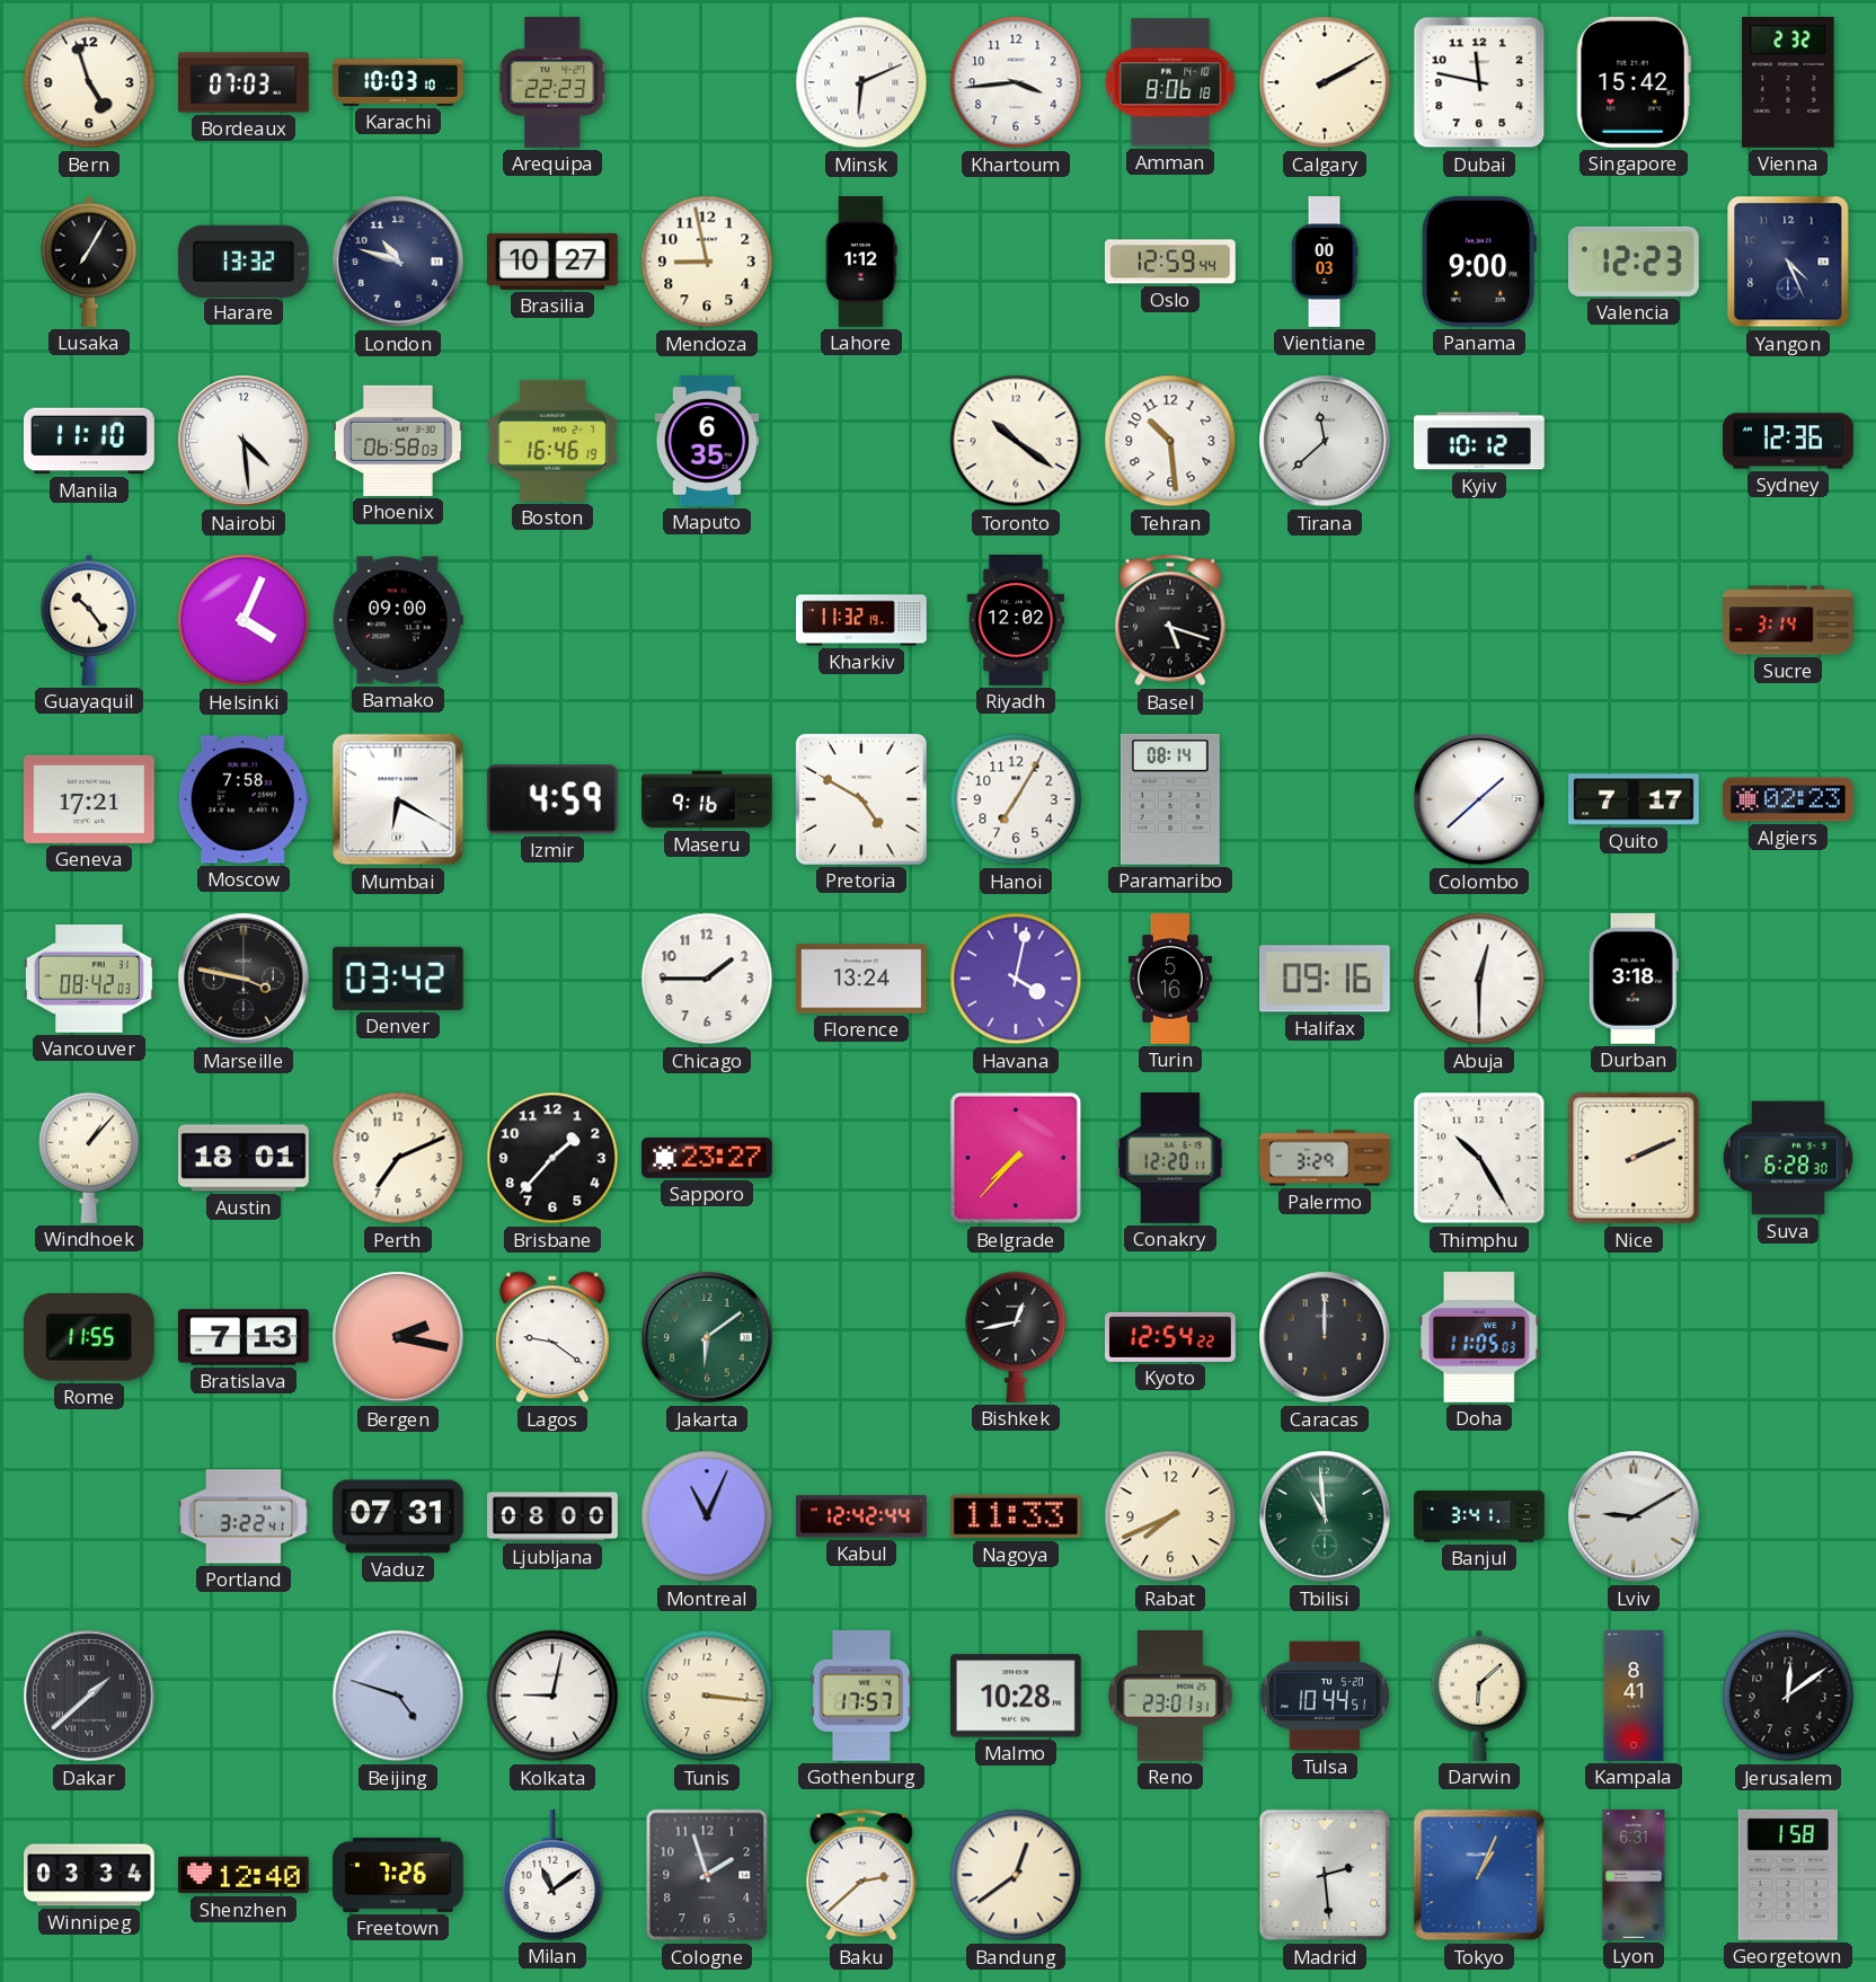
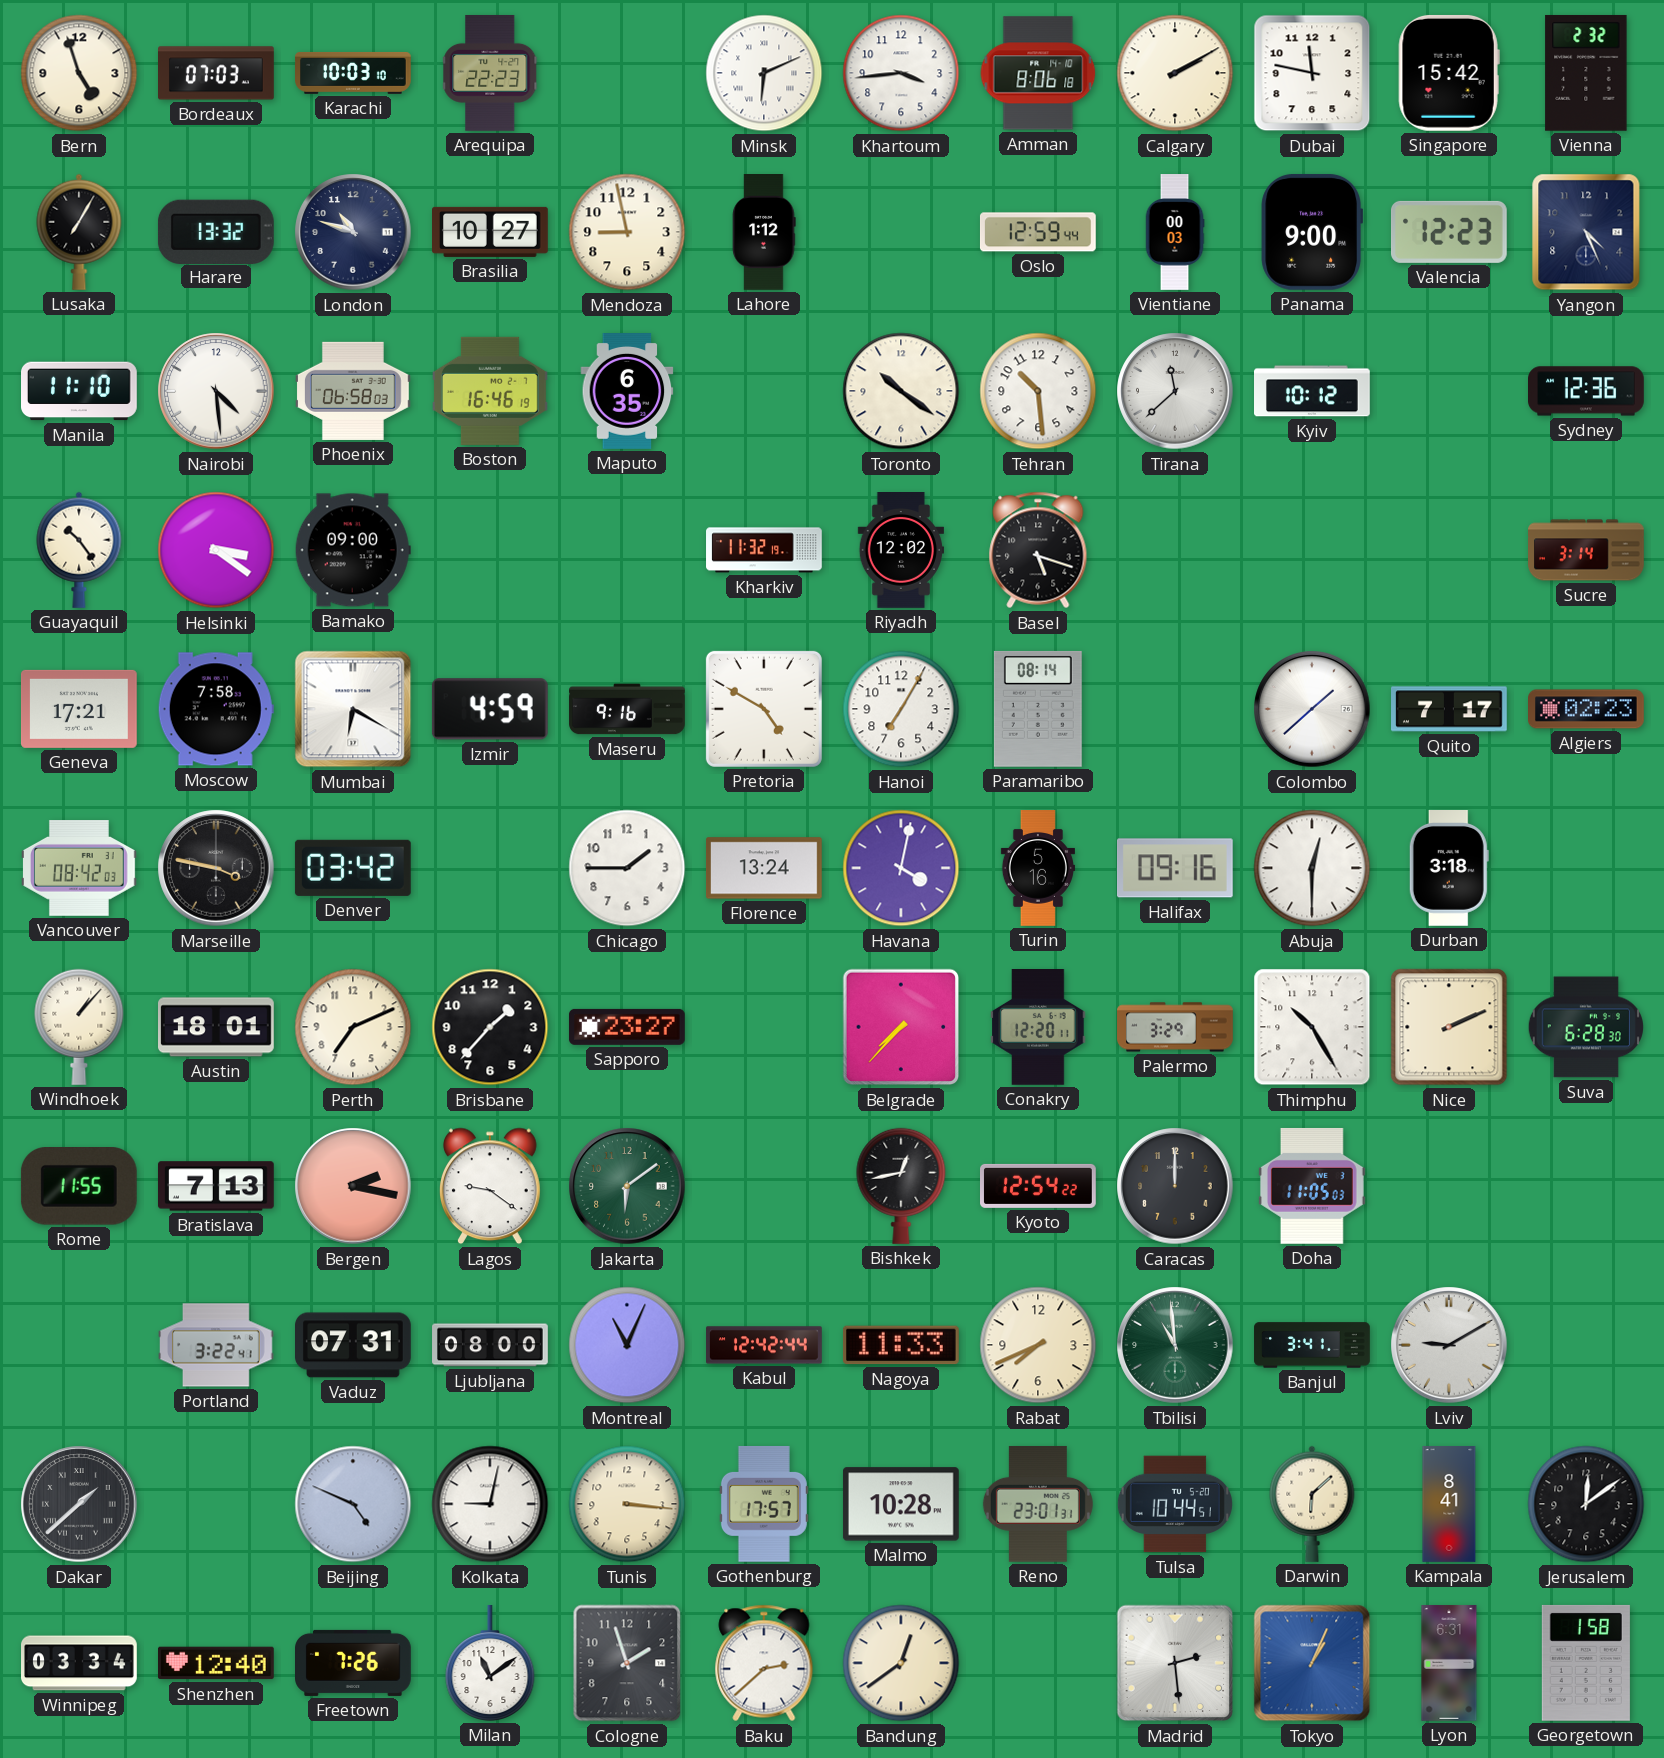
Helsinki: 4:04 -> 3:21
Beijing: 4:48 -> 4:49
